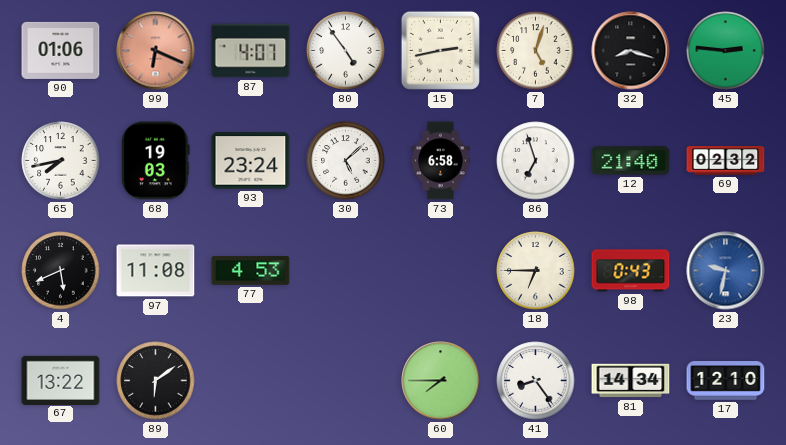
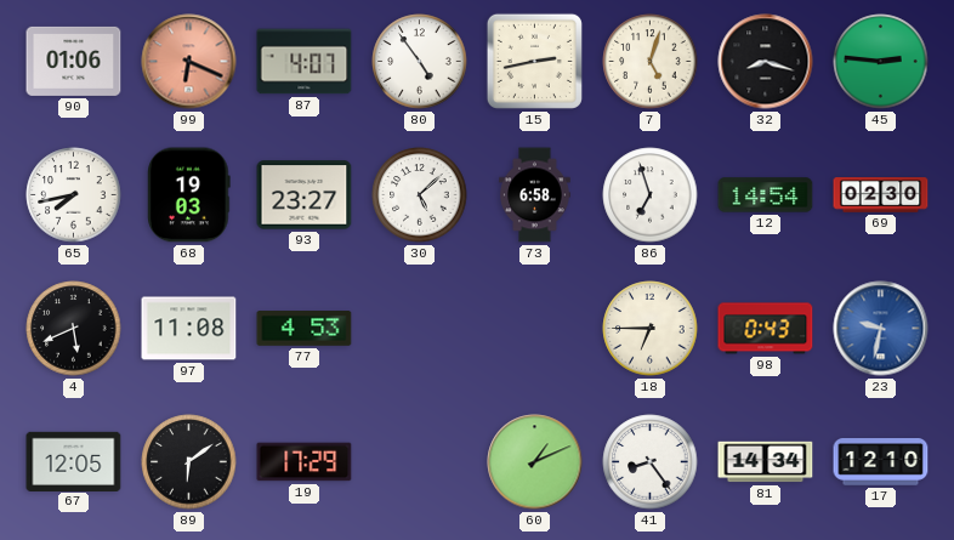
93: 23:24 -> 23:27
12: 21:40 -> 14:54
69: 02:32 -> 02:30
67: 13:22 -> 12:05
19: none -> 17:29
60: 7:45 -> 1:11
